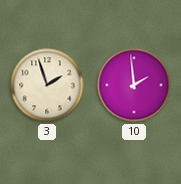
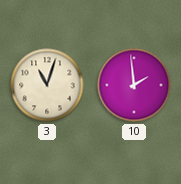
3: 1:57 -> 11:03
